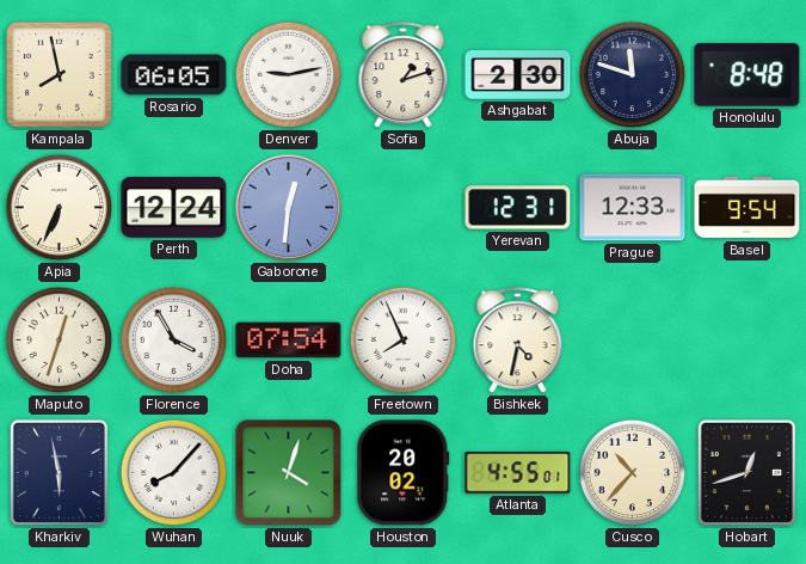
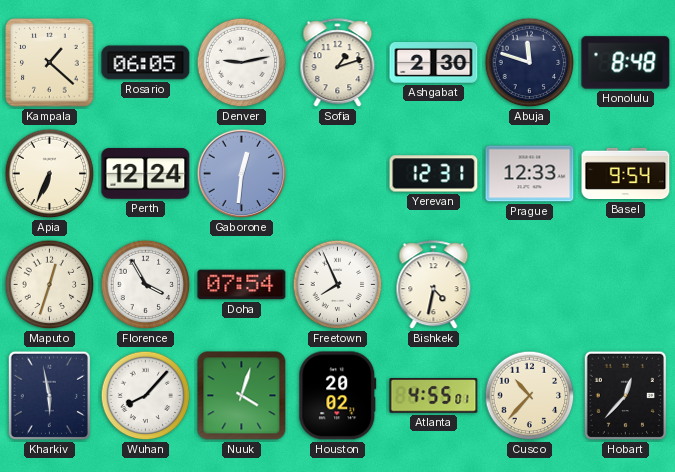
Kampala: 7:58 -> 1:22
Hobart: 12:42 -> 12:37
